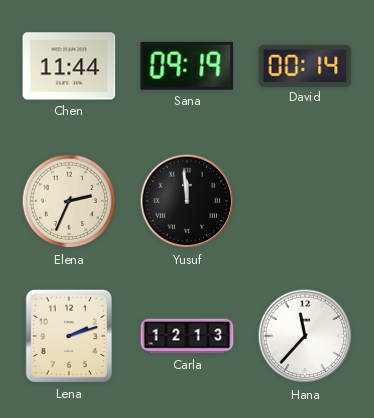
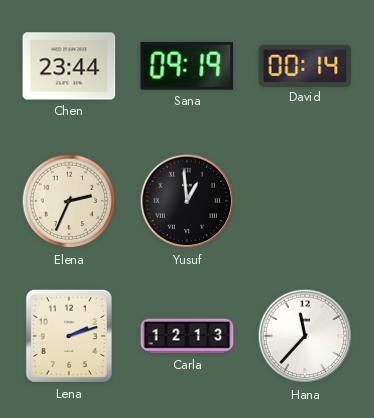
Chen: 11:44 -> 23:44
Yusuf: 11:59 -> 12:59
